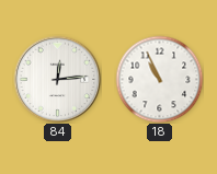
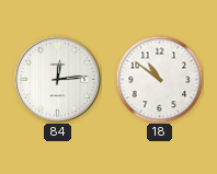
18: 10:56 -> 10:51
